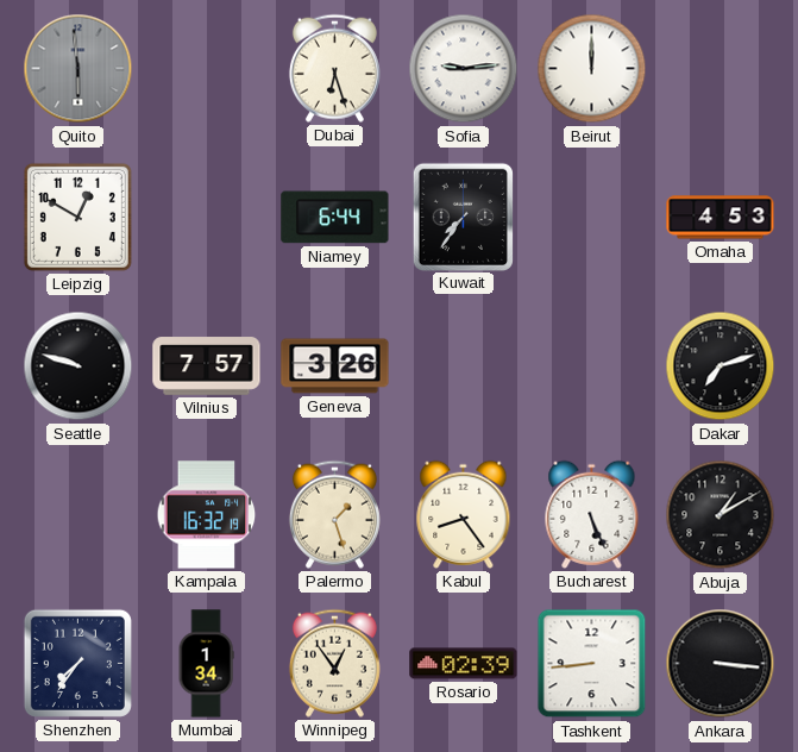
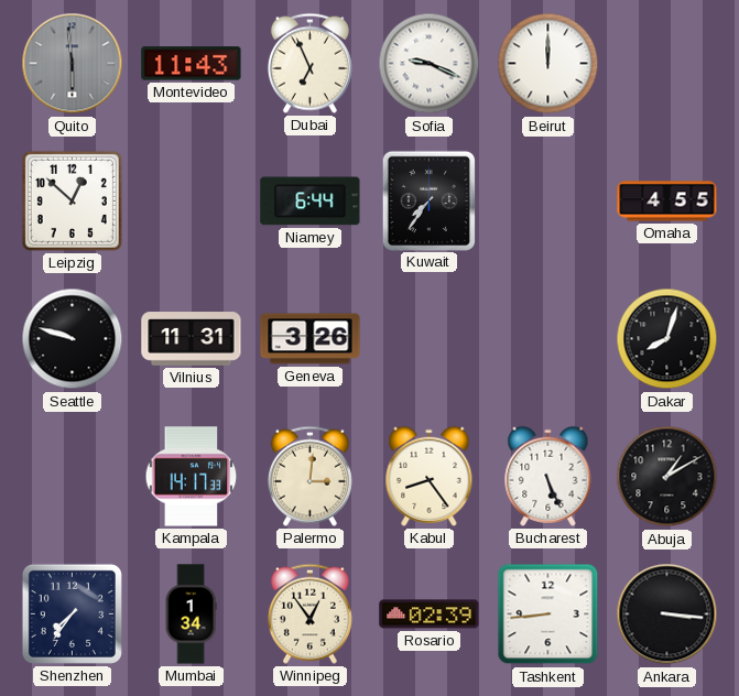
Montevideo: none -> 11:43
Dubai: 6:27 -> 6:56
Sofia: 9:14 -> 9:19
Leipzig: 12:50 -> 12:52
Omaha: 4:53 -> 4:55
Vilnius: 7:57 -> 11:31
Dakar: 7:12 -> 8:03
Kampala: 16:32 -> 14:17
Palermo: 1:27 -> 3:01
